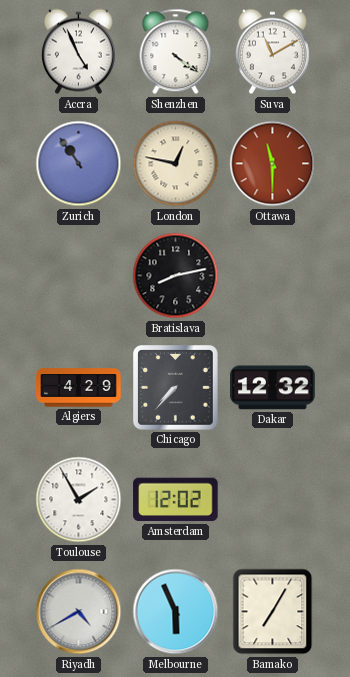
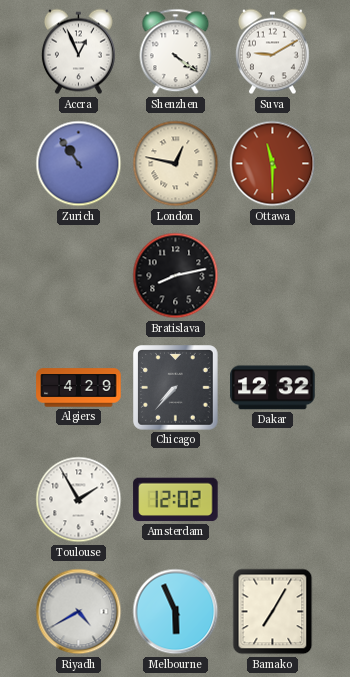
Accra: 4:56 -> 12:56
Suva: 11:10 -> 9:10
